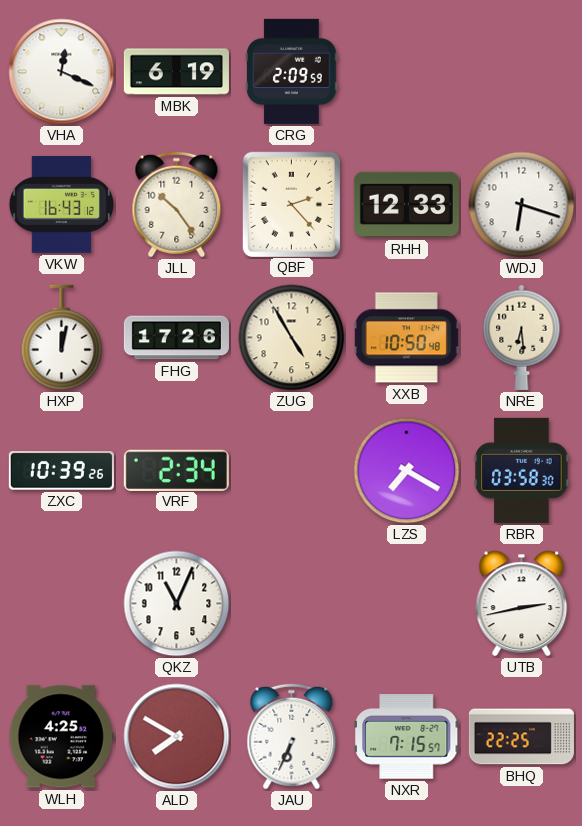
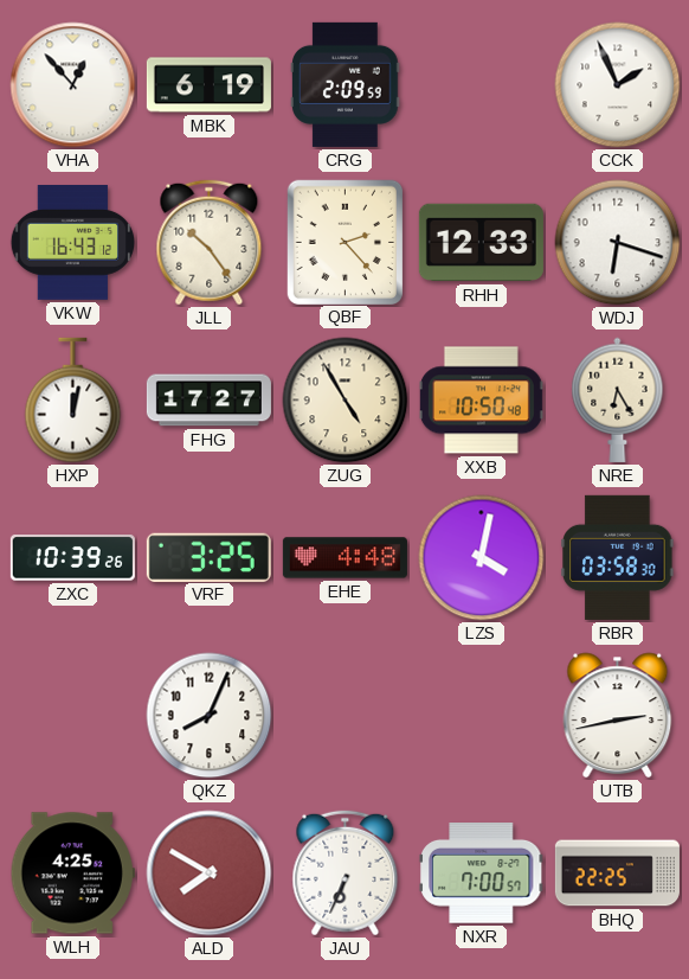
VHA: 12:19 -> 12:53
CCK: none -> 1:56
FHG: 17:26 -> 17:27
NRE: 6:29 -> 6:25
VRF: 2:34 -> 3:25
EHE: none -> 4:48
LZS: 7:20 -> 4:02
QKZ: 11:04 -> 8:04
NXR: 7:15 -> 7:00
